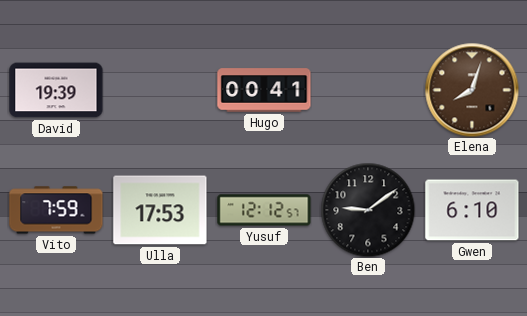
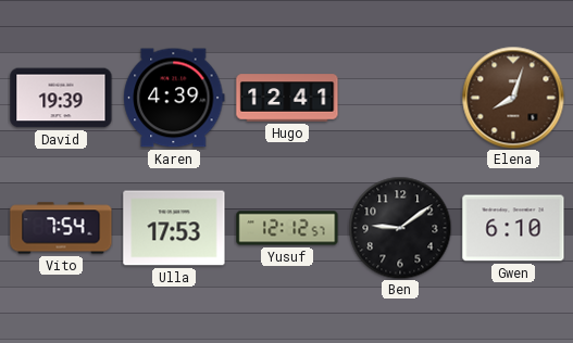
Karen: none -> 4:39
Hugo: 00:41 -> 12:41
Vito: 7:59 -> 7:54
